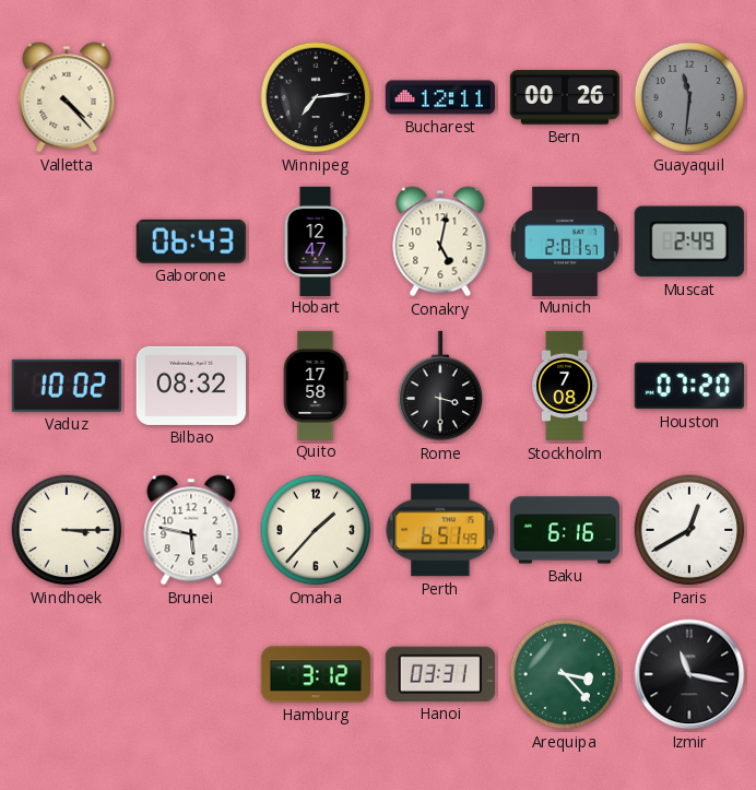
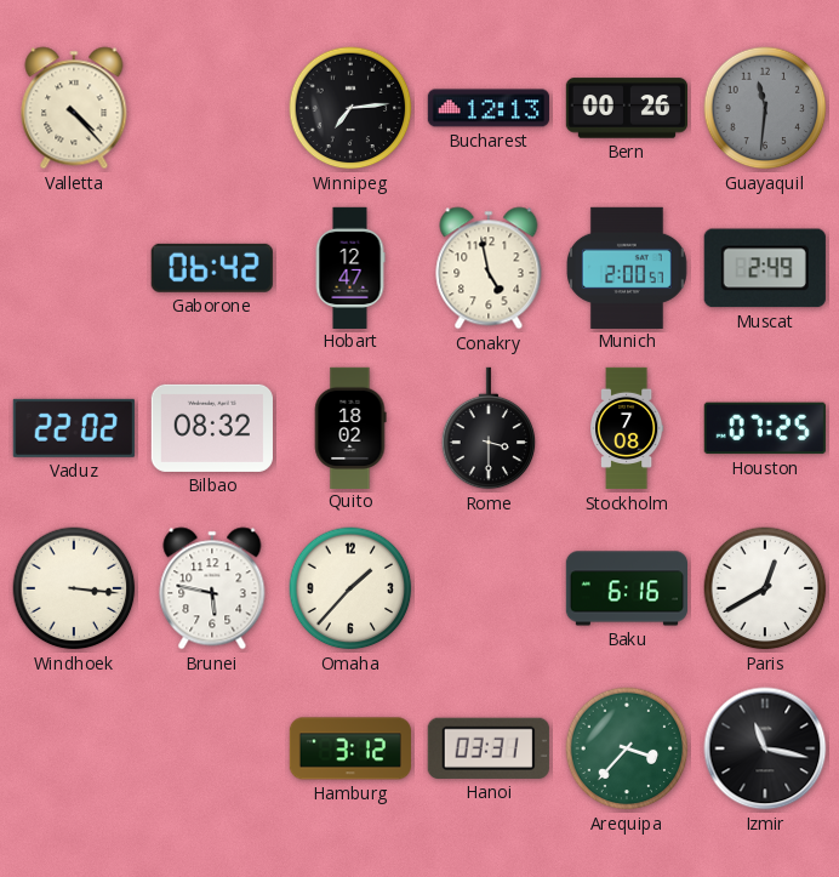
Bucharest: 12:11 -> 12:13
Gaborone: 06:43 -> 06:42
Conakry: 5:02 -> 4:58
Munich: 2:01 -> 2:00
Vaduz: 10:02 -> 22:02
Quito: 17:58 -> 18:02
Houston: 07:20 -> 07:25
Windhoek: 3:15 -> 3:16
Perth: 6:51 -> none
Arequipa: 3:23 -> 3:37
